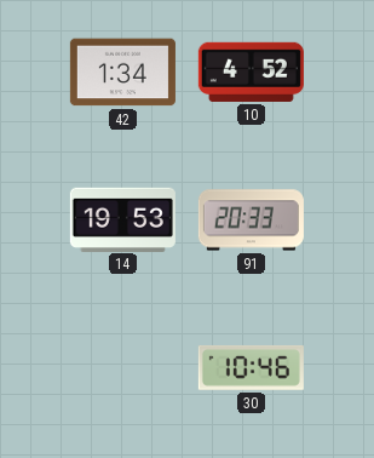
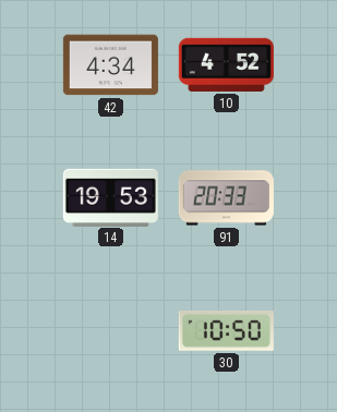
42: 1:34 -> 4:34
30: 10:46 -> 10:50
